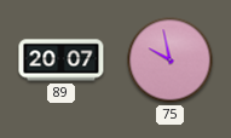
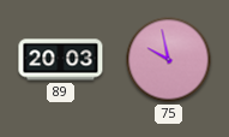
89: 20:07 -> 20:03
